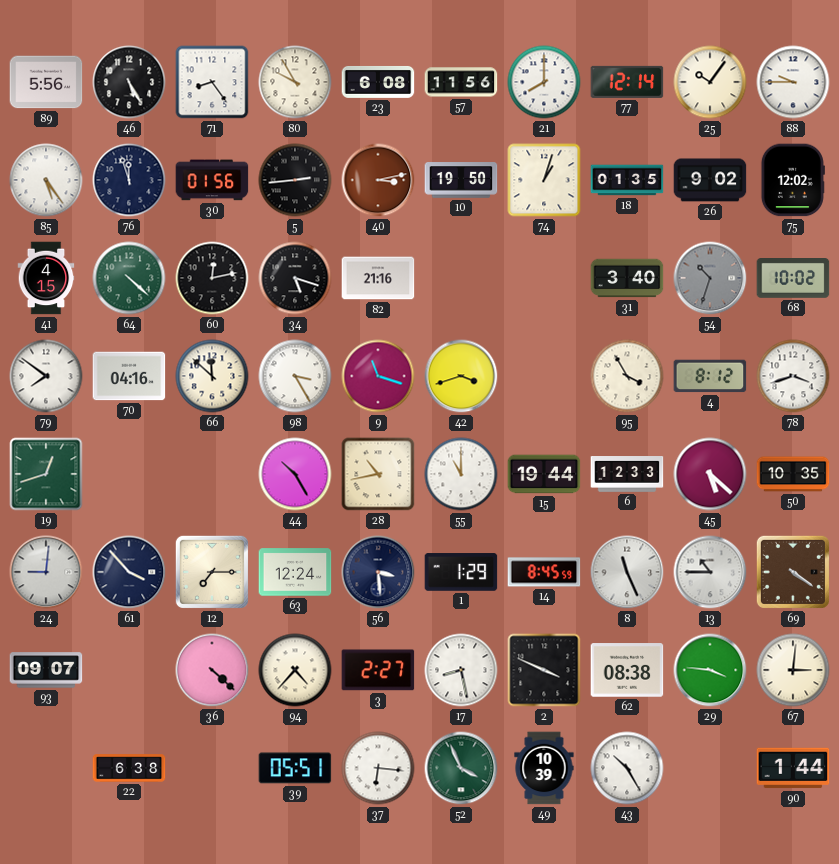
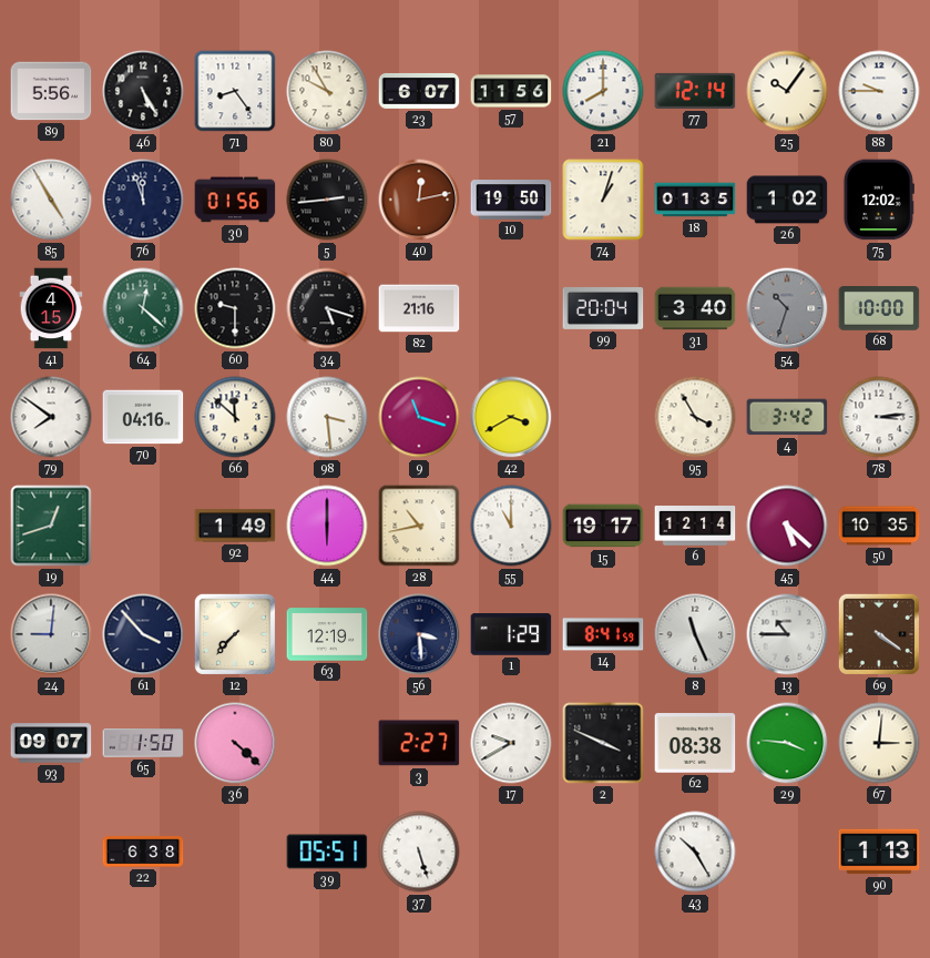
23: 6:08 -> 6:07
85: 5:24 -> 4:55
40: 3:13 -> 12:13
26: 9:02 -> 1:02
64: 4:22 -> 12:22
60: 12:13 -> 9:30
99: none -> 20:04
68: 10:02 -> 10:00
98: 3:25 -> 3:29
42: 3:42 -> 3:40
4: 8:12 -> 3:42
78: 3:42 -> 3:14
92: none -> 1:49
44: 10:25 -> 6:00
15: 19:44 -> 19:17
6: 12:33 -> 12:14
12: 7:15 -> 7:37
63: 12:24 -> 12:19
14: 8:45 -> 8:41
65: none -> 1:50
94: 4:37 -> none
17: 8:28 -> 9:40
37: 6:16 -> 5:27
52: 3:56 -> none
49: 10:39 -> none
90: 1:44 -> 1:13
